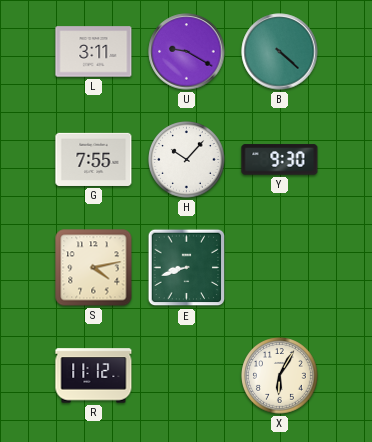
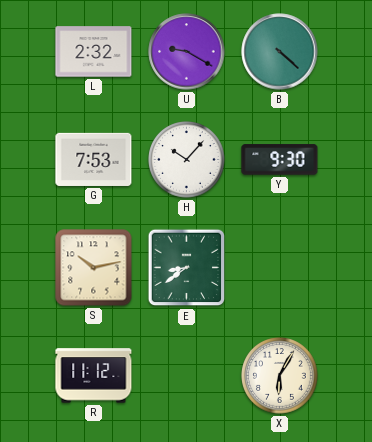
L: 3:11 -> 2:32
G: 7:55 -> 7:53
S: 4:13 -> 10:13
E: 8:42 -> 8:39
